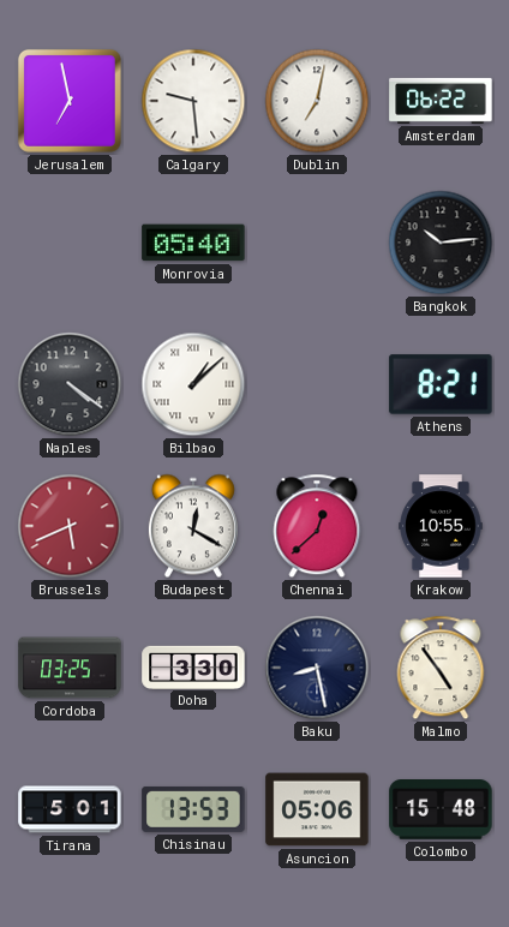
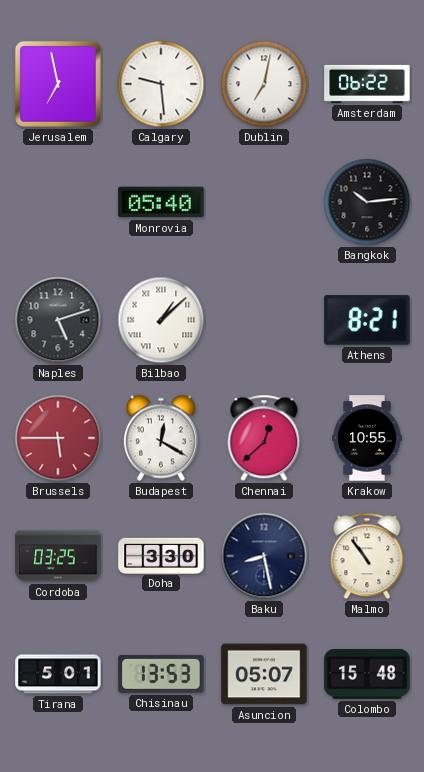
Naples: 4:21 -> 5:12
Brussels: 5:41 -> 5:45
Malmo: 4:54 -> 10:54
Asuncion: 05:06 -> 05:07
